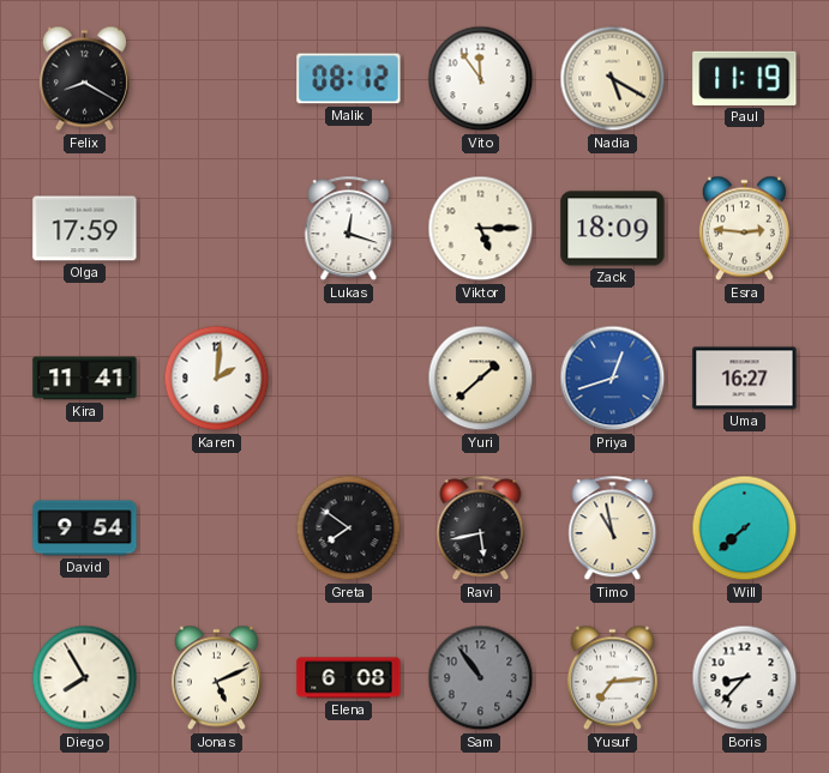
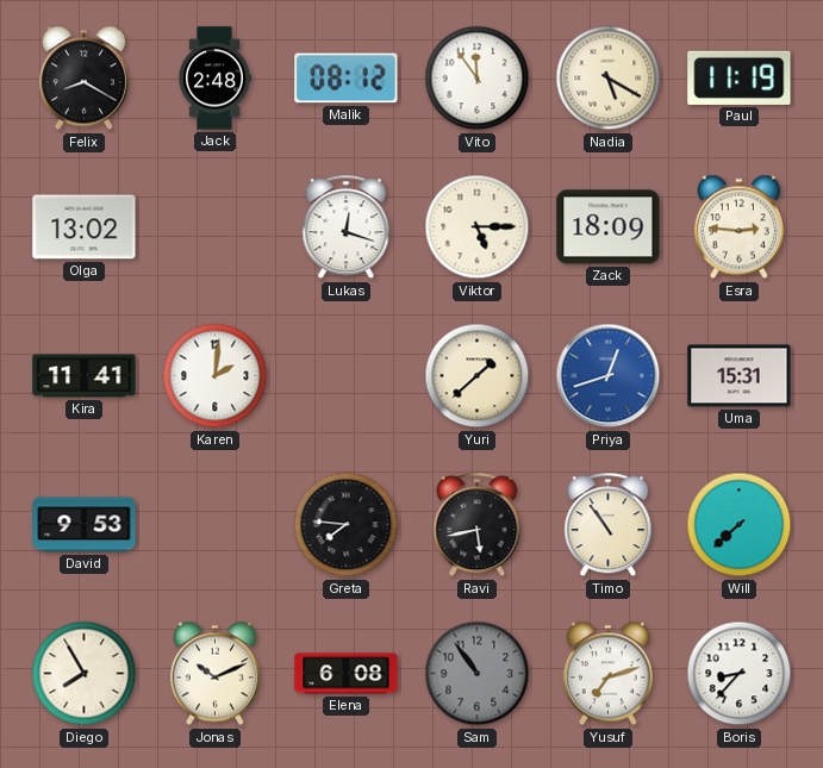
Jack: none -> 2:48
Olga: 17:59 -> 13:02
Uma: 16:27 -> 15:31
David: 9:54 -> 9:53
Greta: 7:51 -> 7:46
Timo: 10:58 -> 10:54
Jonas: 5:11 -> 10:11
Yusuf: 7:14 -> 7:12
